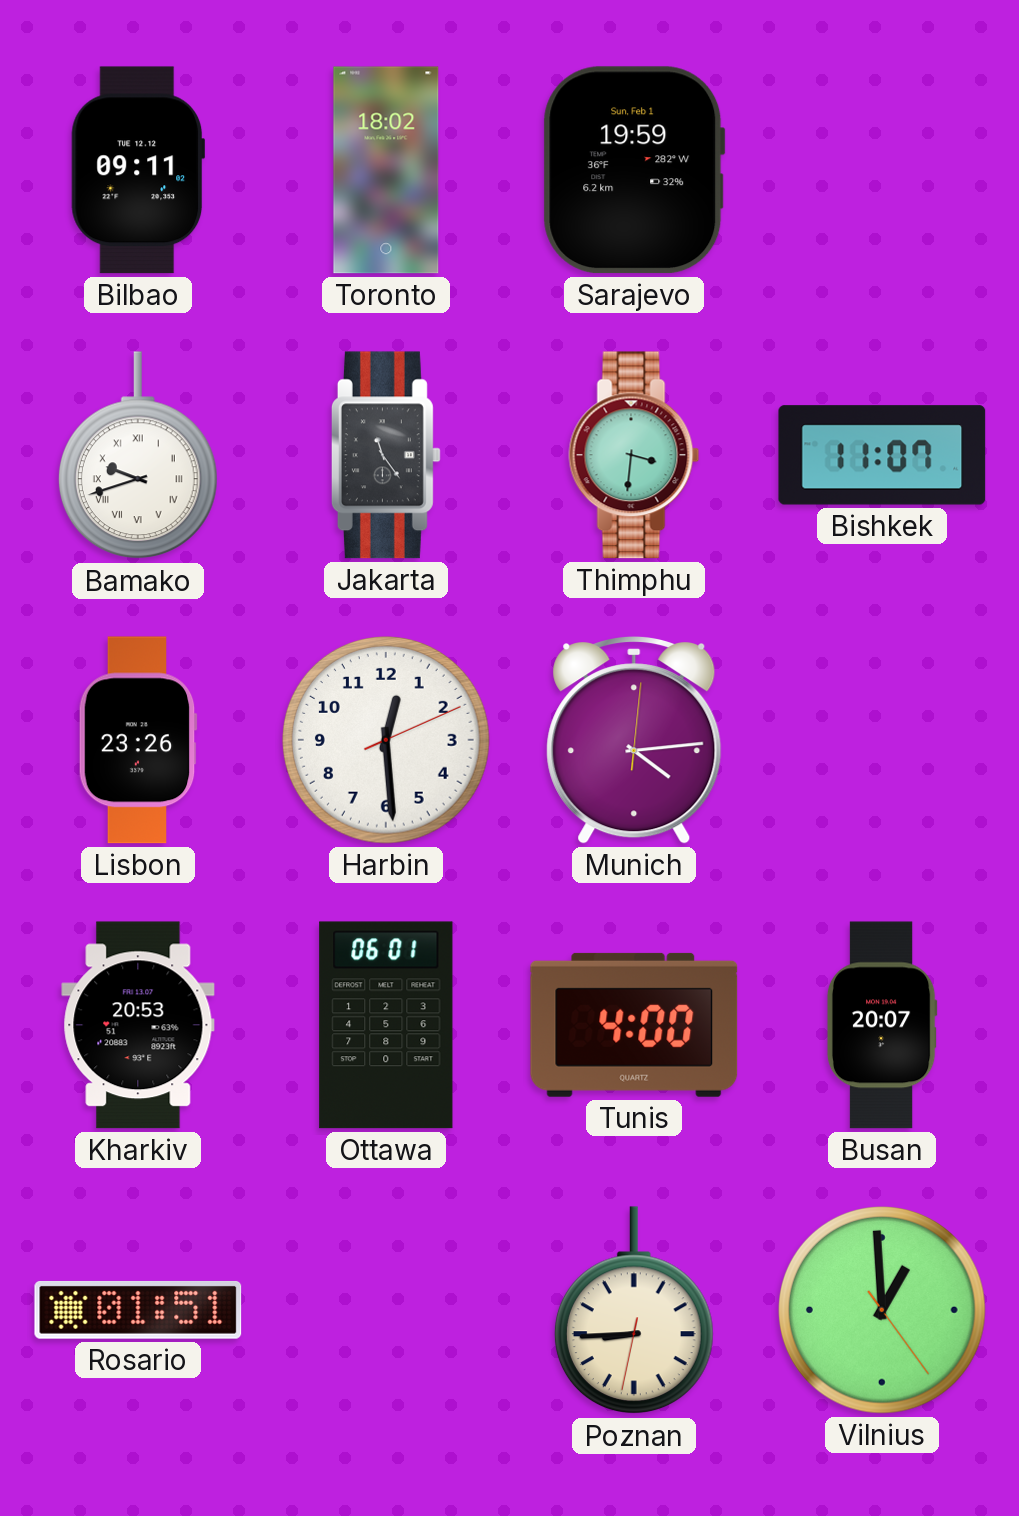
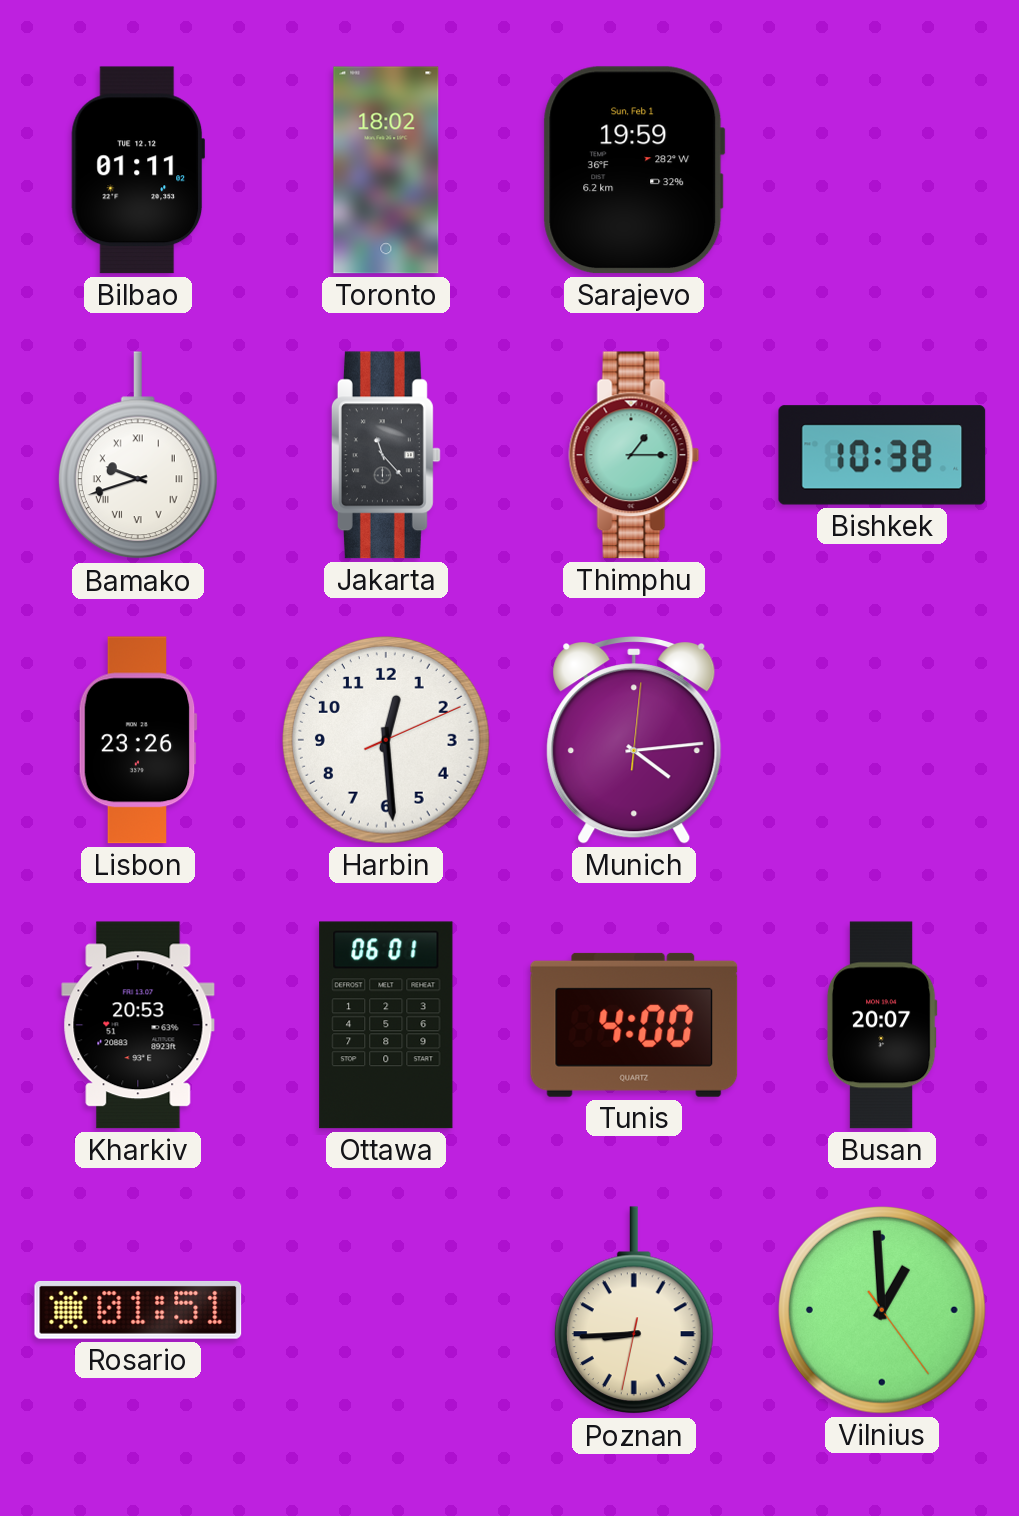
Bilbao: 09:11 -> 01:11
Jakarta: 11:24 -> 11:23
Thimphu: 3:31 -> 1:15
Bishkek: 11:07 -> 10:38
